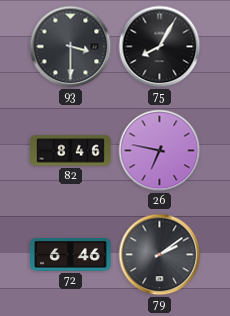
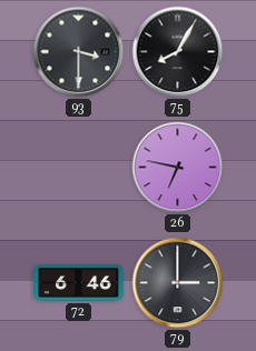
82: 8:46 -> none
79: 2:09 -> 3:00
